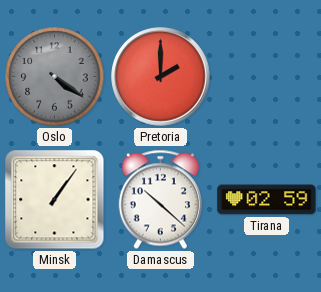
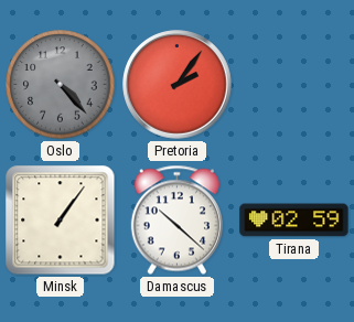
Oslo: 4:21 -> 4:23
Pretoria: 2:00 -> 2:06
